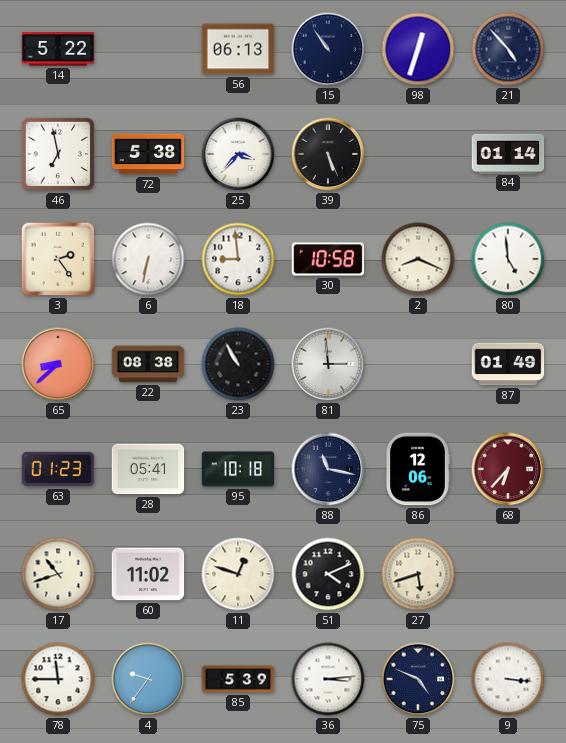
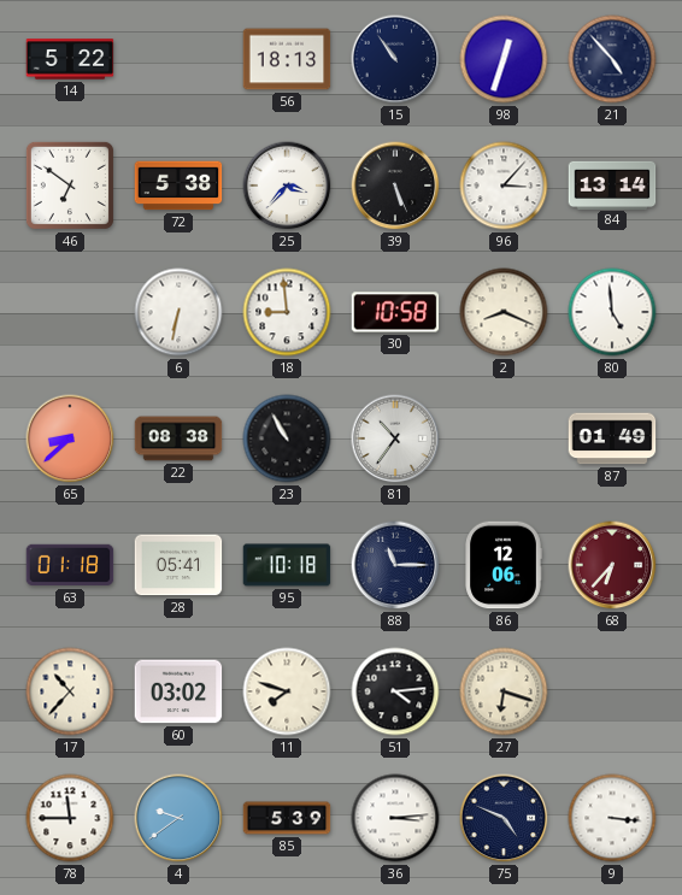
56: 06:13 -> 18:13
46: 6:58 -> 6:51
96: none -> 3:07
84: 01:14 -> 13:14
3: 2:24 -> none
81: 2:59 -> 10:36
63: 01:23 -> 01:18
88: 11:17 -> 11:15
17: 10:42 -> 10:37
60: 11:02 -> 03:02
11: 12:48 -> 7:48
51: 4:11 -> 4:14
27: 5:42 -> 6:18
4: 9:36 -> 9:39
